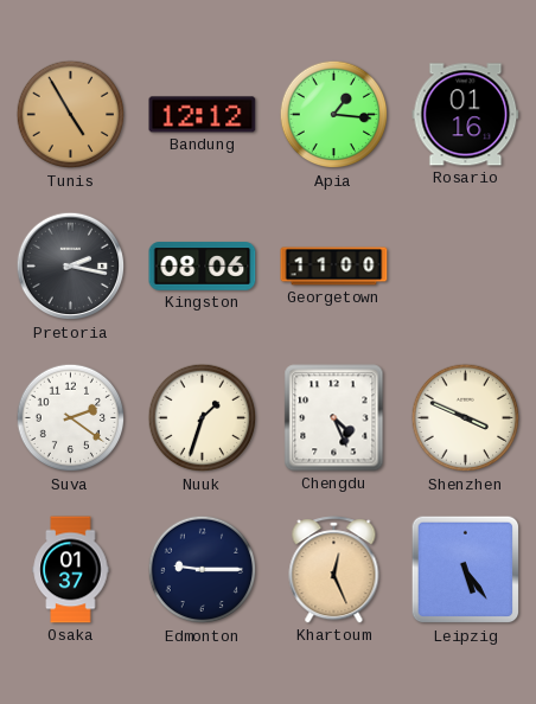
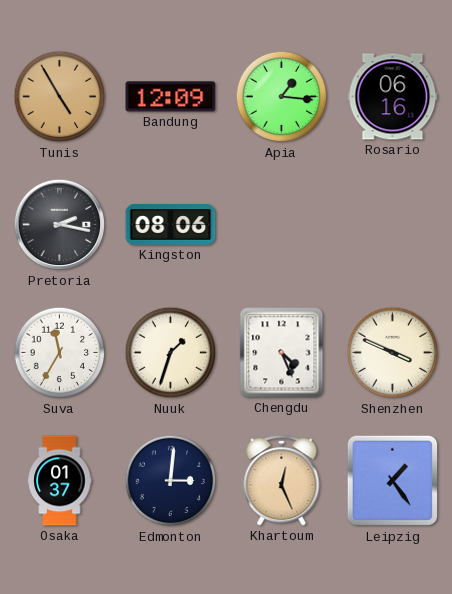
Bandung: 12:12 -> 12:09
Rosario: 01:16 -> 06:16
Georgetown: 11:00 -> none
Suva: 2:21 -> 11:35
Edmonton: 9:15 -> 3:01
Leipzig: 5:24 -> 1:24
